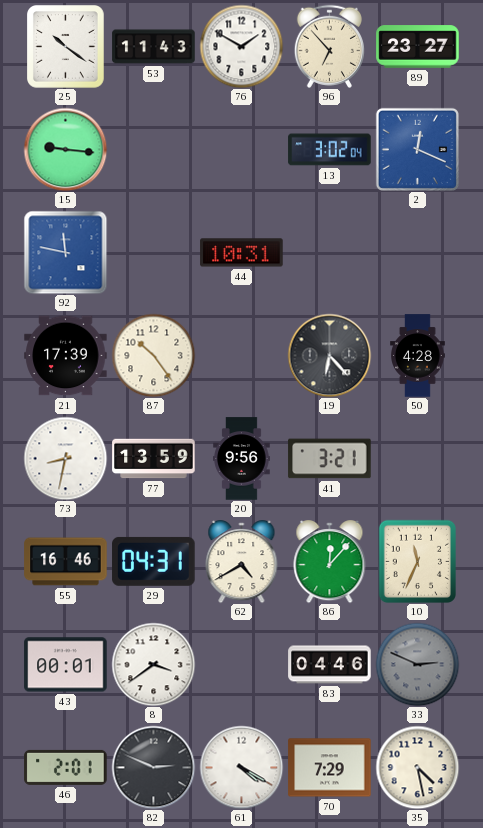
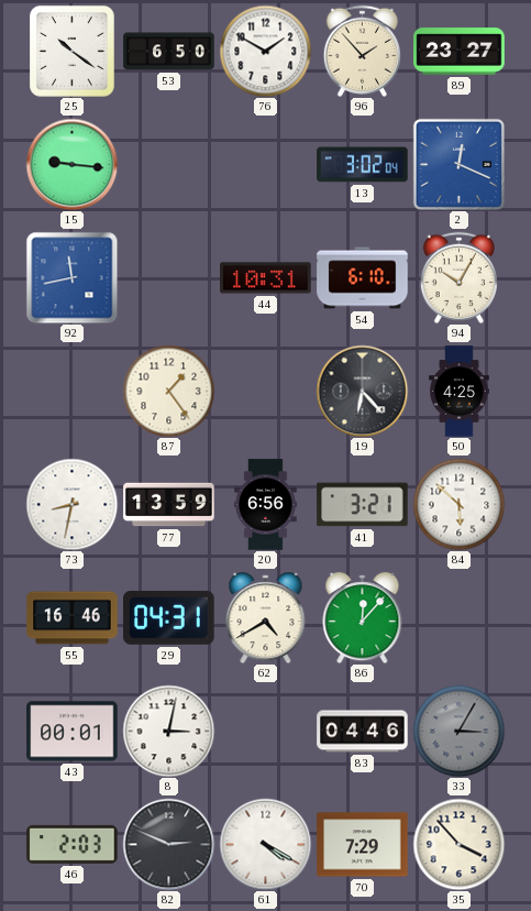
53: 11:43 -> 6:50
96: 6:53 -> 1:53
92: 11:47 -> 11:43
54: none -> 6:10
94: none -> 10:05
21: 17:39 -> none
87: 10:24 -> 1:24
50: 4:28 -> 4:25
20: 9:56 -> 6:56
84: none -> 5:52
10: 11:34 -> none
8: 3:39 -> 3:02
33: 2:49 -> 3:05
46: 2:01 -> 2:03
35: 4:28 -> 3:53
